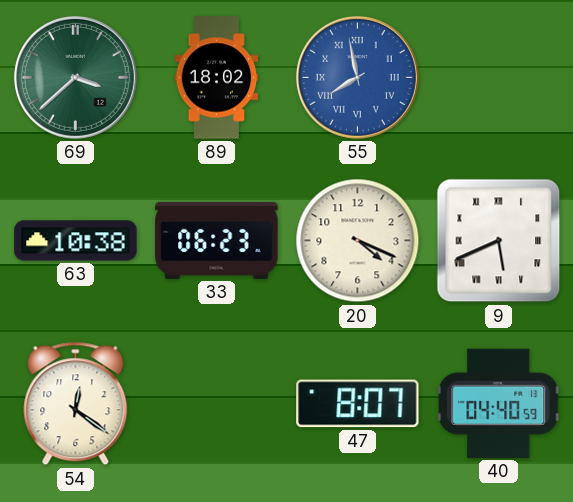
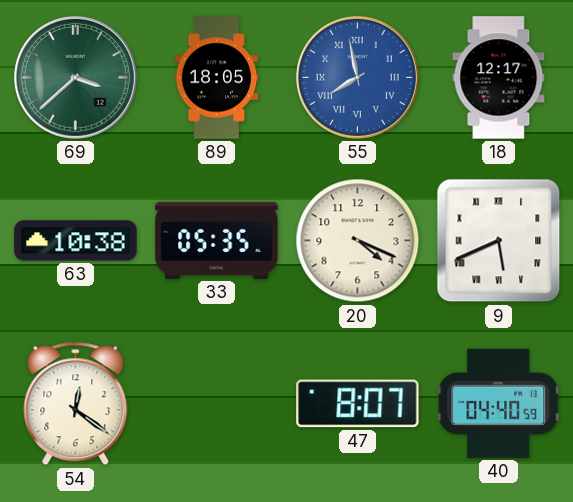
89: 18:02 -> 18:05
18: none -> 12:17
33: 06:23 -> 05:35
